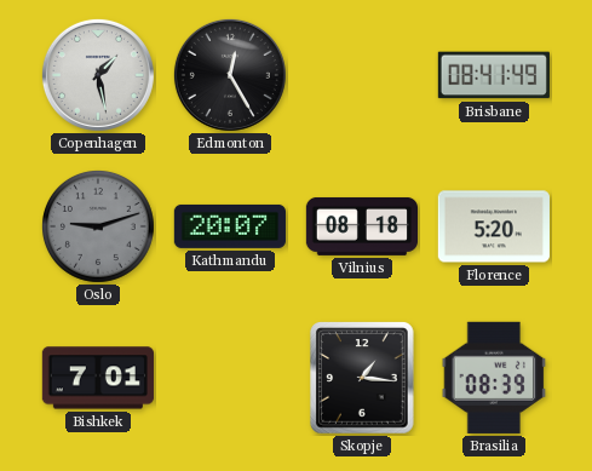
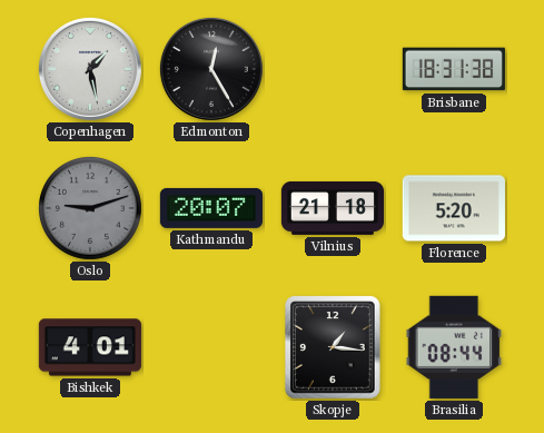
Brisbane: 08:41 -> 18:31
Vilnius: 08:18 -> 21:18
Bishkek: 7:01 -> 4:01
Brasilia: 08:39 -> 08:44
